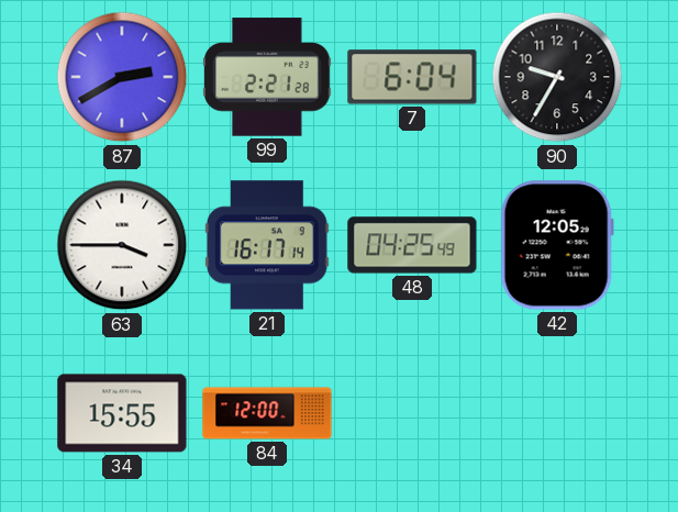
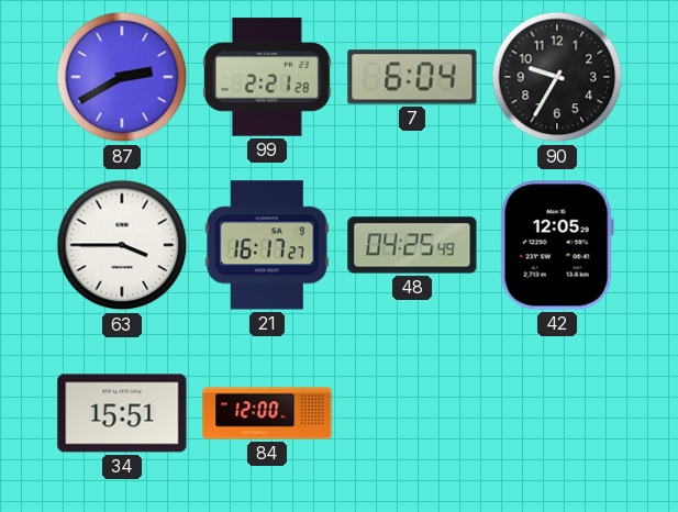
21: 16:17:14 -> 16:17:27
34: 15:55 -> 15:51
